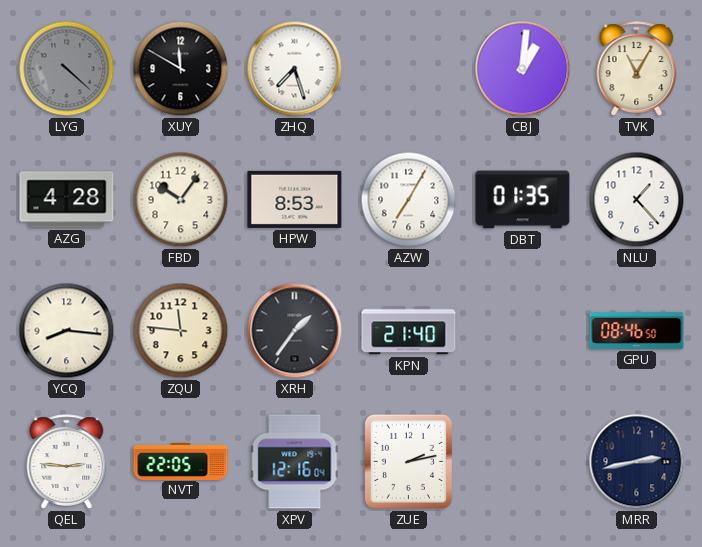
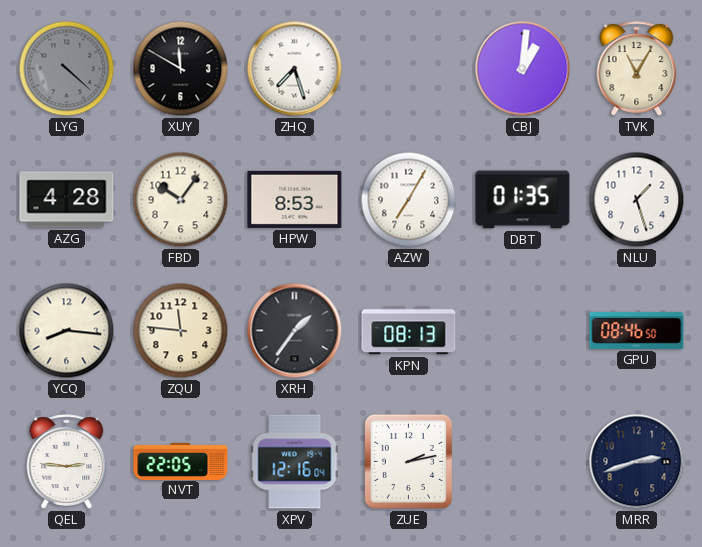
NLU: 1:23 -> 1:27
KPN: 21:40 -> 08:13
MRR: 2:43 -> 2:42
